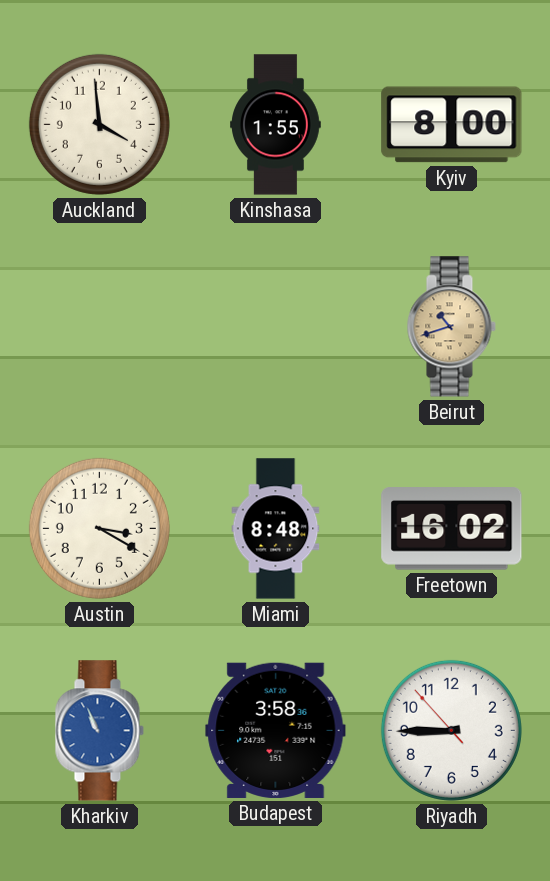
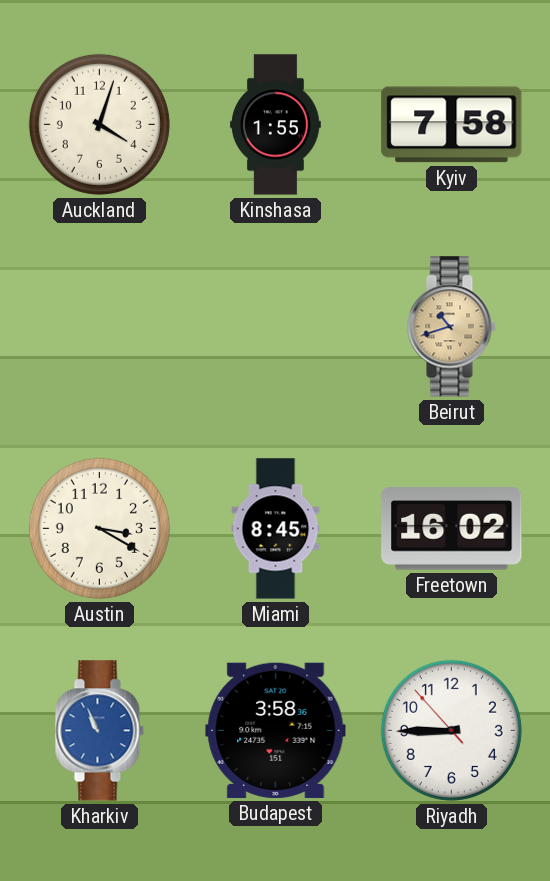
Auckland: 3:59 -> 4:03
Kyiv: 8:00 -> 7:58
Miami: 8:48 -> 8:45
